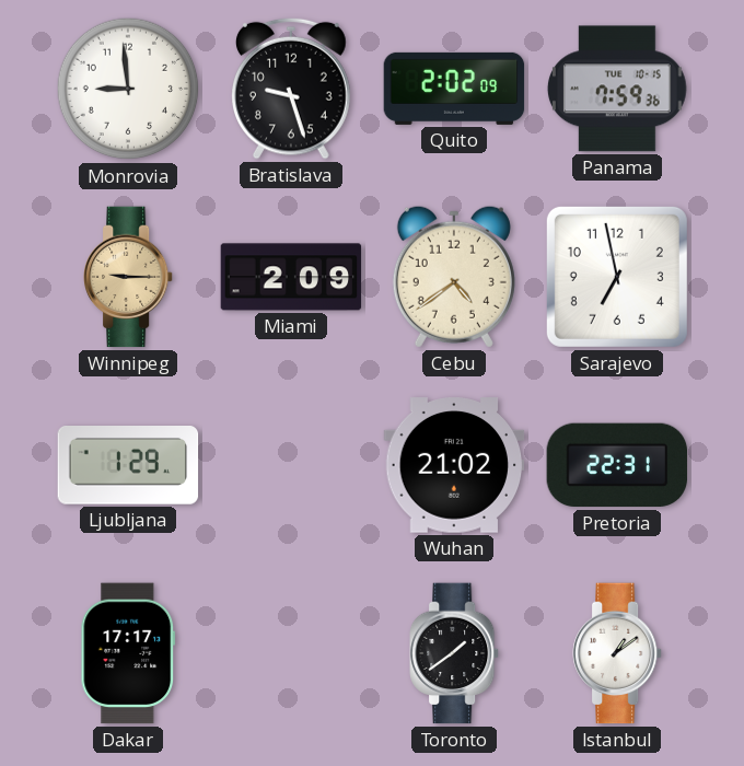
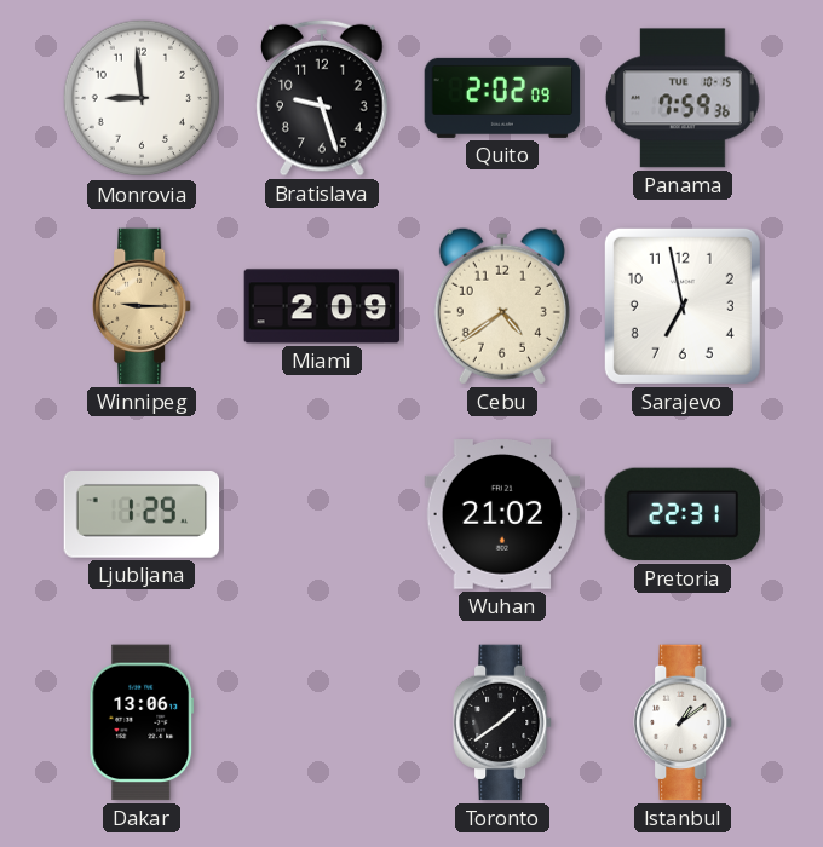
Dakar: 17:17 -> 13:06
